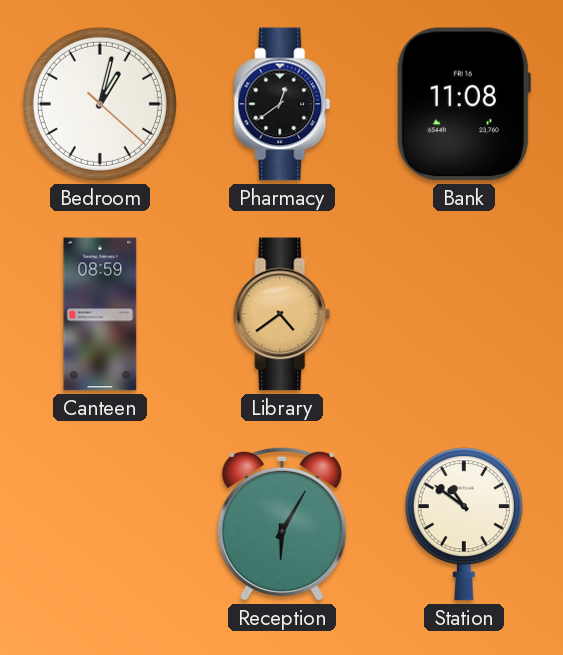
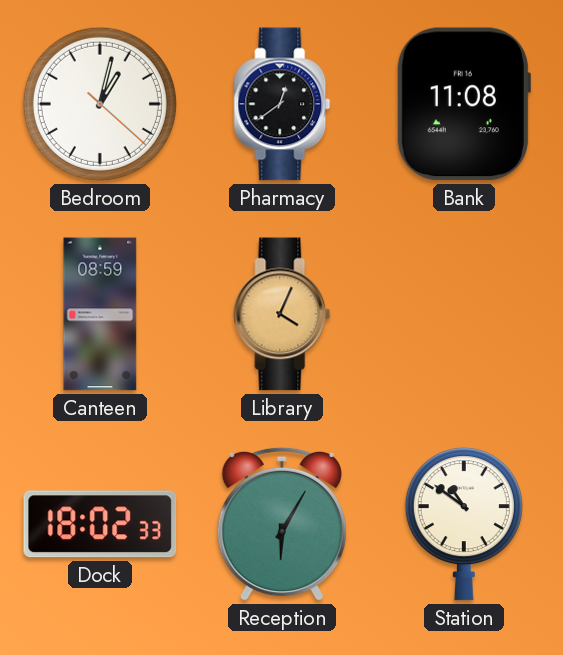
Library: 4:39 -> 4:04
Dock: none -> 18:02
